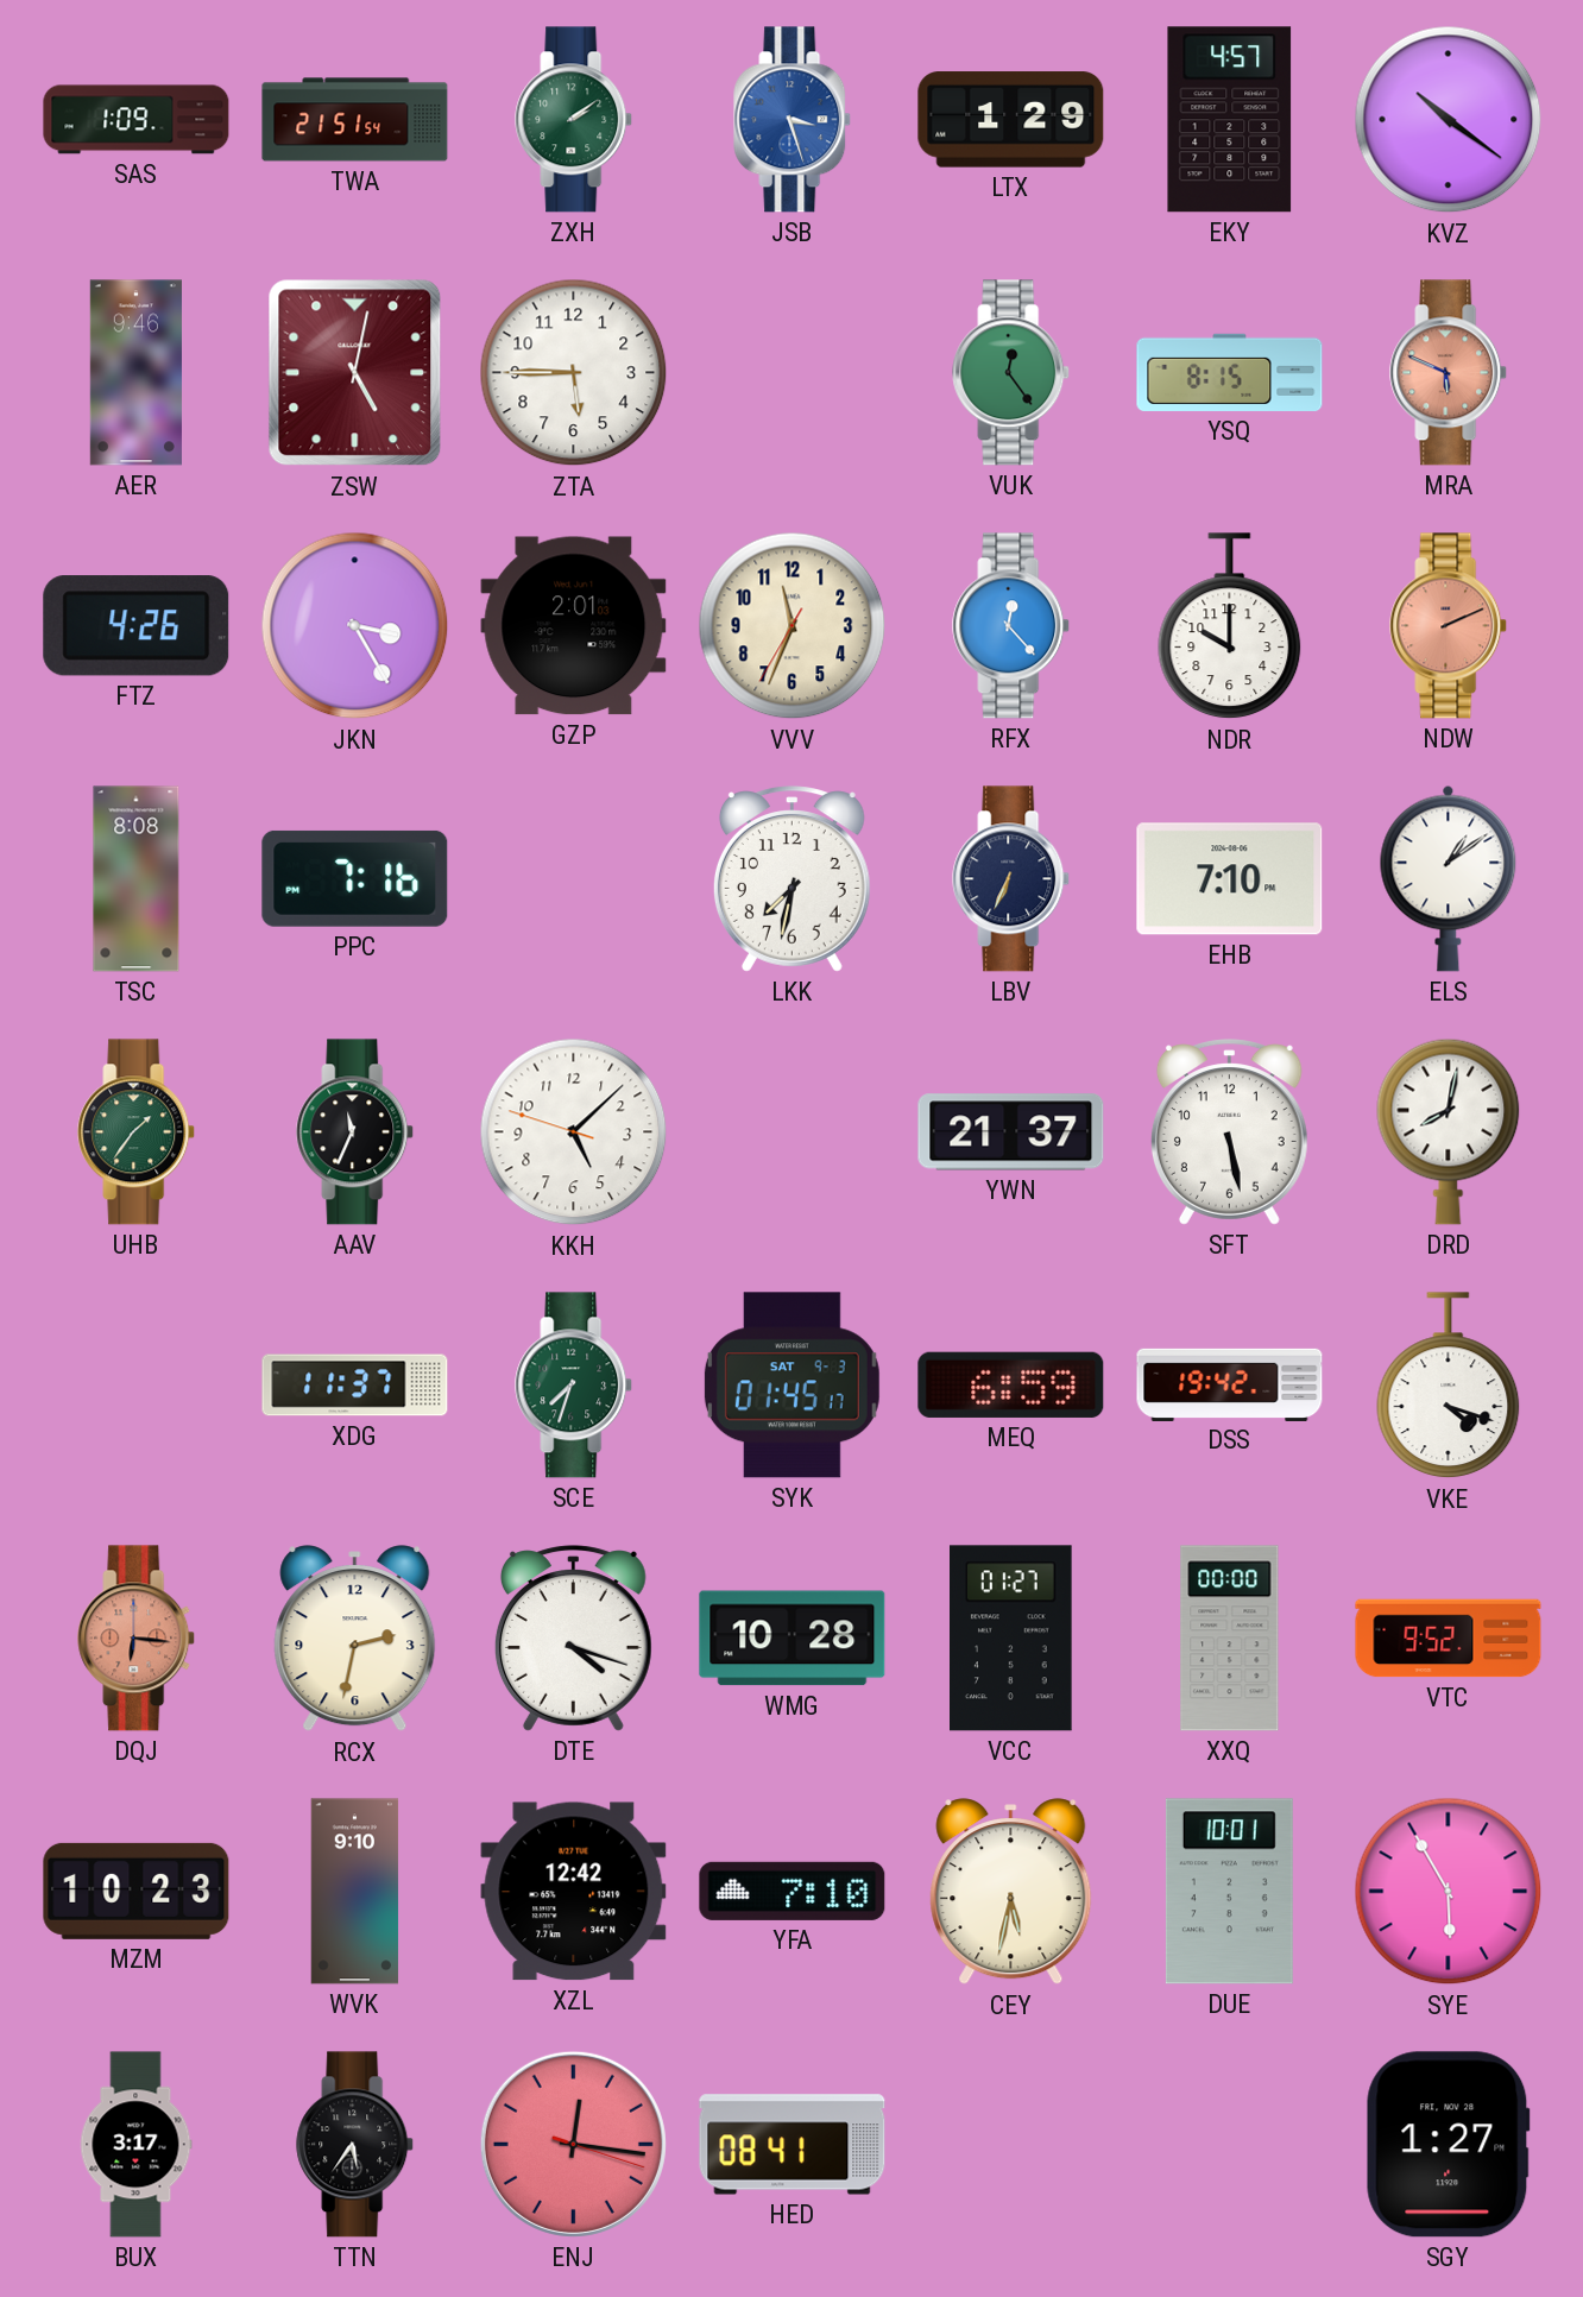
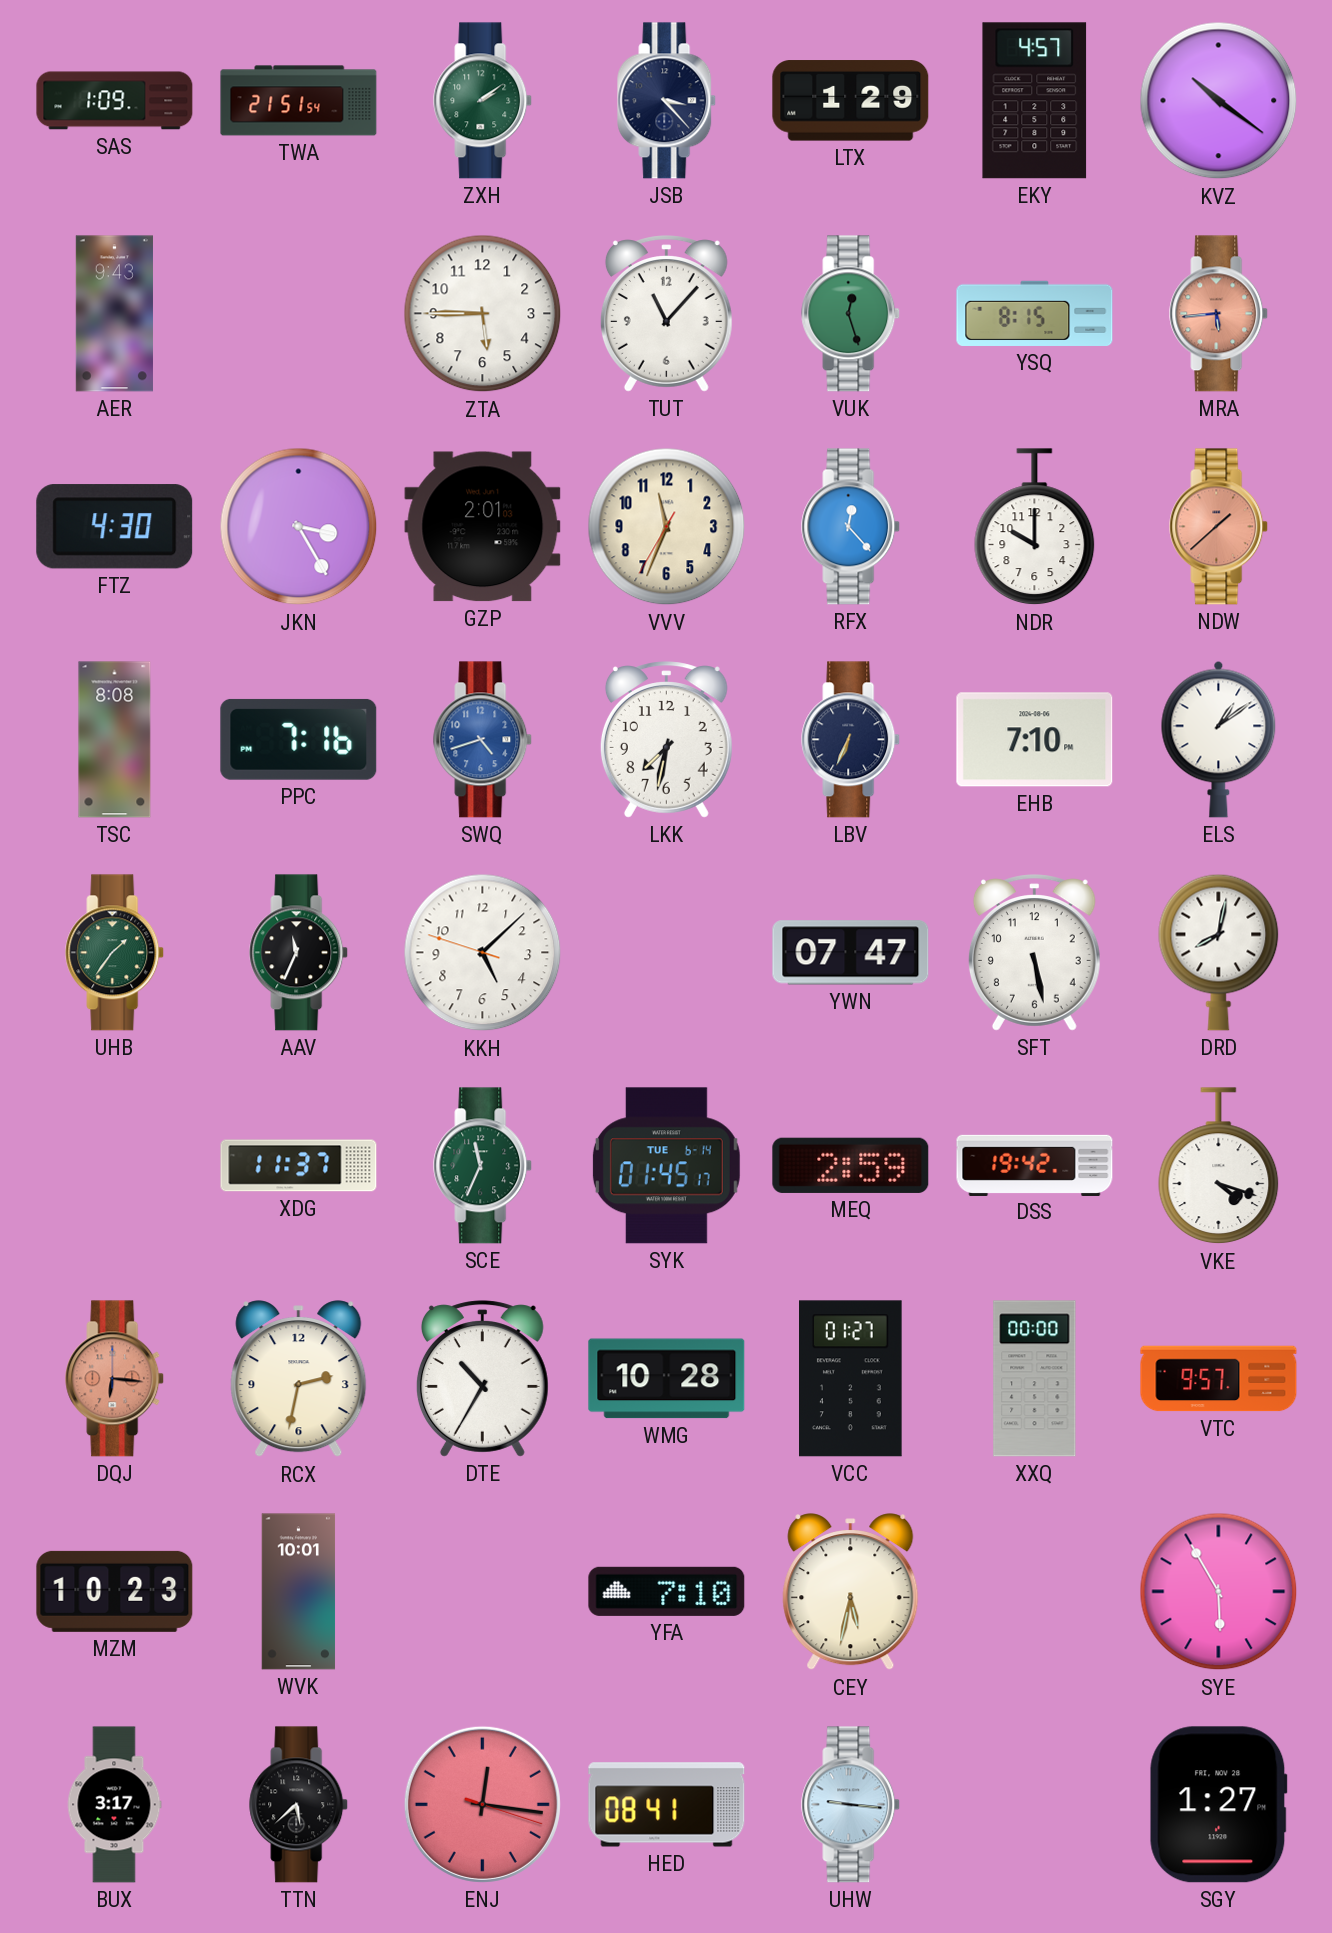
JSB: 3:27 -> 3:23
JSB dial: blue -> navy
AER: 9:46 -> 9:43
ZSW: 5:02 -> none
TUT: none -> 11:07
VUK: 12:24 -> 12:27
MRA: 5:49 -> 5:44
FTZ: 4:26 -> 4:30
NDW: 2:11 -> 1:38
SWQ: none -> 4:42
YWN: 21:37 -> 07:47
SCE: 7:33 -> 11:34
SYK date: SAT 9-3 -> TUE 6-14
MEQ: 6:59 -> 2:59
DTE: 4:18 -> 10:35
VTC: 9:52 -> 9:57
WVK: 9:10 -> 10:01
XZL: 12:42 -> none
DUE: 10:01 -> none
TTN: 5:36 -> 5:38
UHW: none -> 9:16
